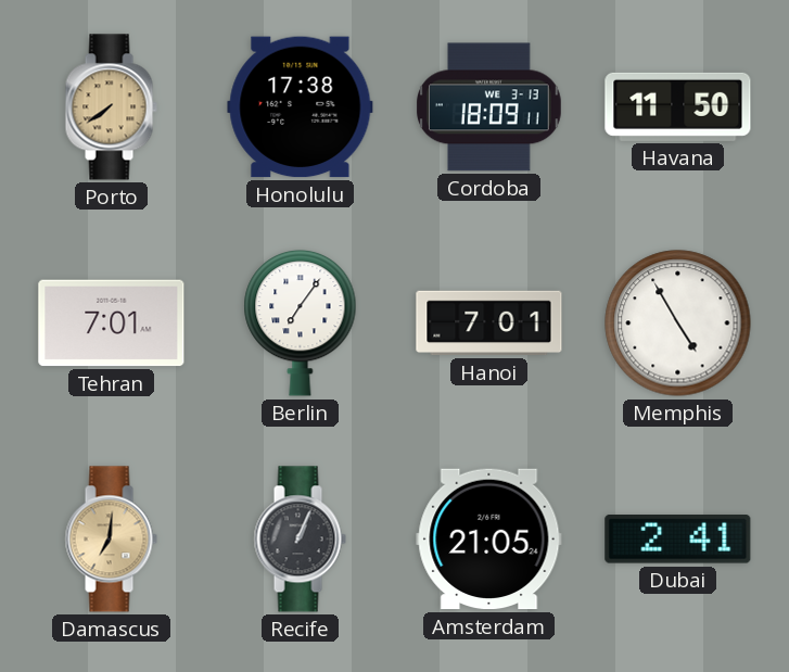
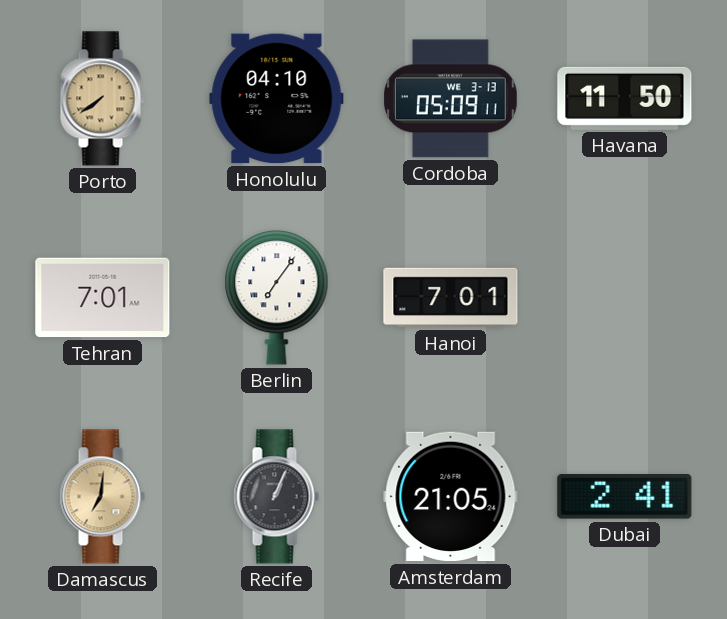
Honolulu: 17:38 -> 04:10
Cordoba: 18:09 -> 05:09
Memphis: 4:55 -> none
